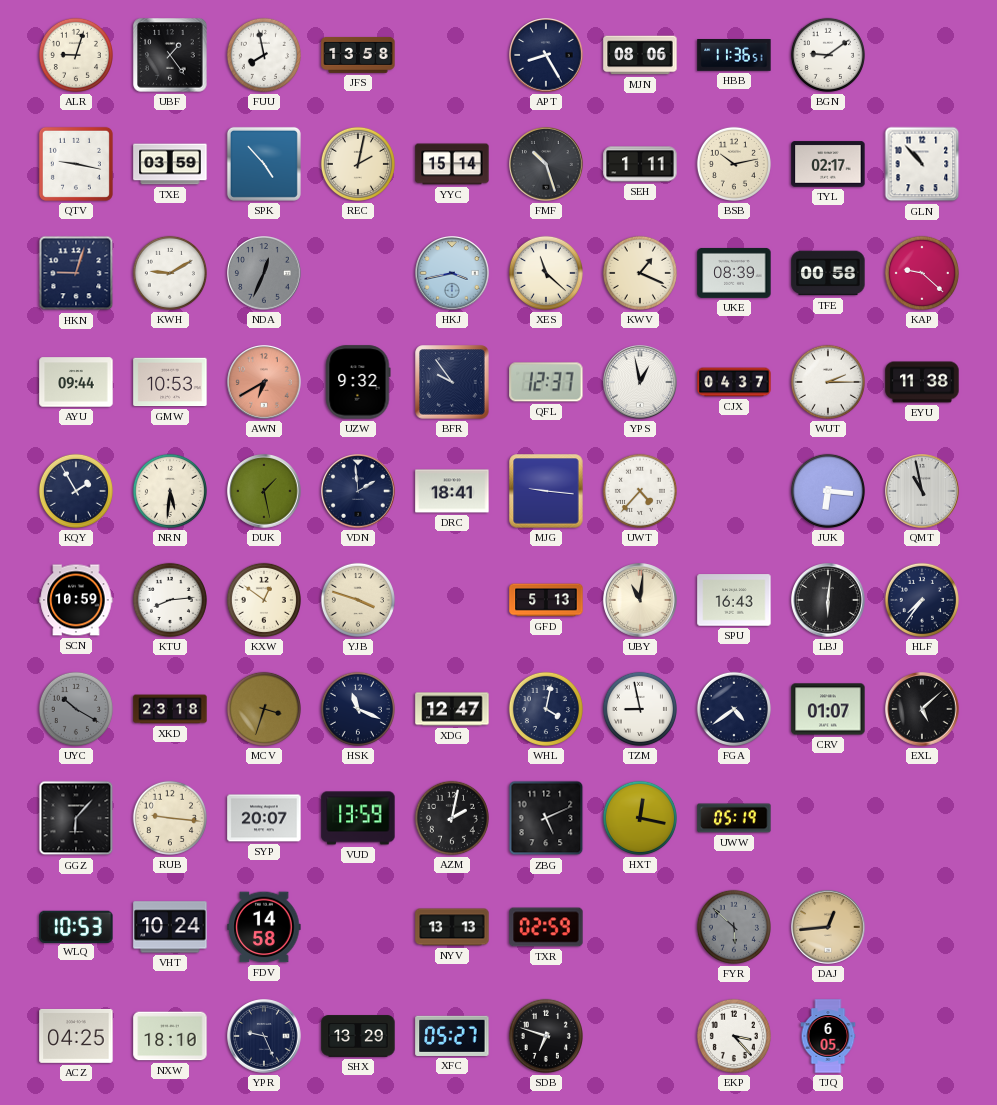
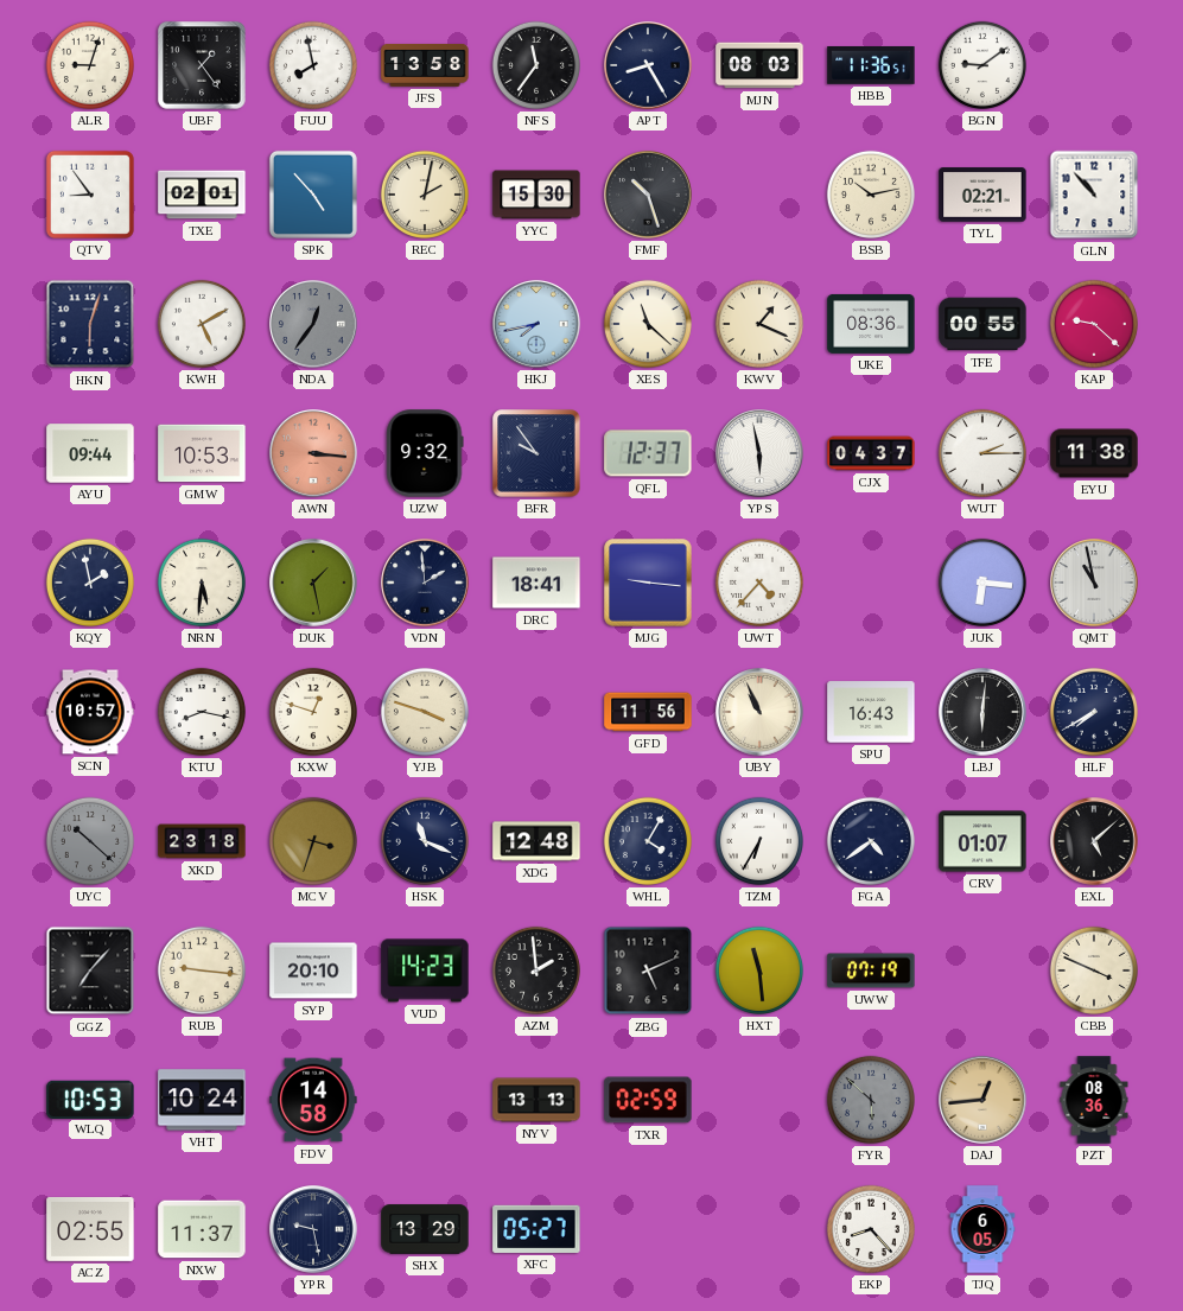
NFS: none -> 11:36
MJN: 08:06 -> 08:03
QTV: 9:17 -> 8:54
TXE: 03:59 -> 02:01
YYC: 15:14 -> 15:30
SEH: 1:11 -> none
TYL: 02:17 -> 02:21
HKN: 9:03 -> 6:03
KWH: 9:10 -> 5:10
NDA: 12:34 -> 12:36
HKJ: 3:43 -> 7:43
UKE: 08:39 -> 08:36
TFE: 00:58 -> 00:55
AWN: 6:40 -> 3:16
YPS: 12:58 -> 5:58
KQY: 1:55 -> 1:58
SCN: 10:59 -> 10:57
KTU: 8:14 -> 8:17
KXW: 12:51 -> 12:48
GFD: 5:13 -> 11:56
UBY: 11:01 -> 10:56
HLF: 7:36 -> 7:40
UYC: 10:20 -> 10:22
XDG: 12:47 -> 12:48
WHL: 4:02 -> 4:05
TZM: 8:58 -> 6:35
GGZ: 6:07 -> 7:07
SYP: 20:07 -> 20:10
VUD: 13:59 -> 14:23
AZM: 2:02 -> 1:59
HXT: 12:17 -> 11:29
UWW: 05:19 -> 07:19
CBB: none -> 3:49
PZT: none -> 08:36
ACZ: 04:25 -> 02:55
NXW: 18:10 -> 11:37
YPR: 9:26 -> 9:28
SDB: 6:48 -> none
EKP: 3:23 -> 8:23
